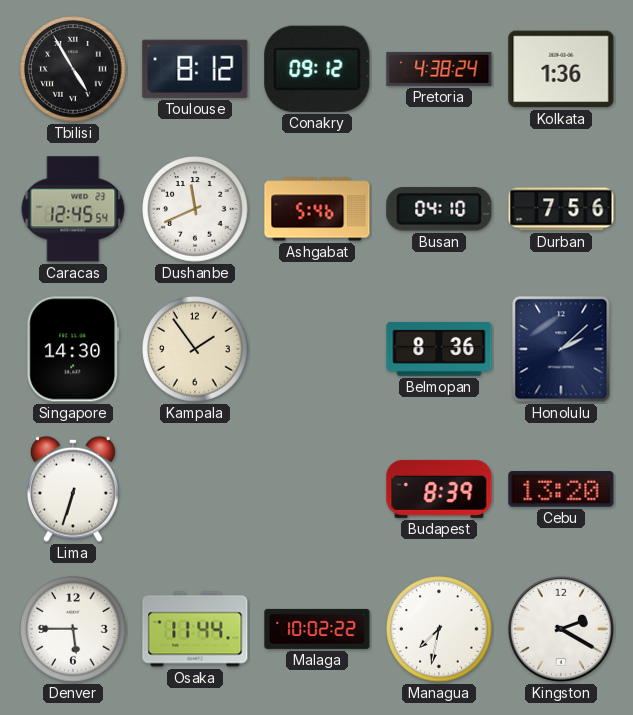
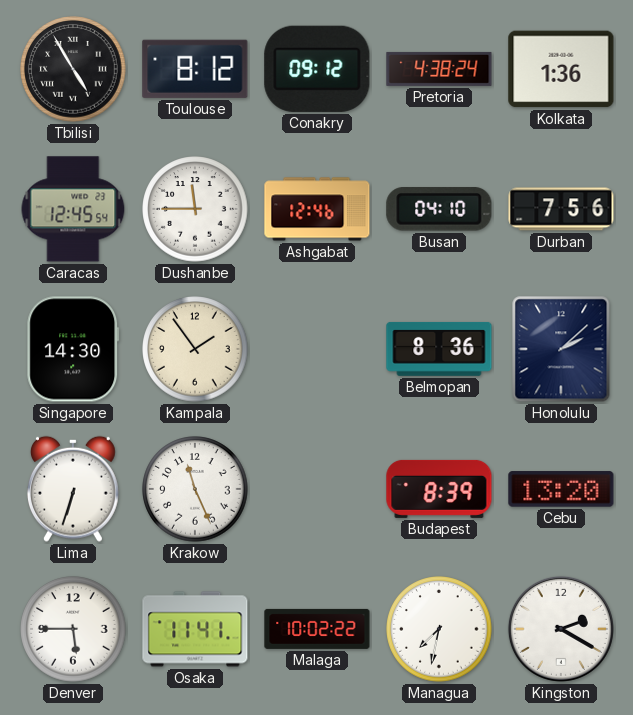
Dushanbe: 11:41 -> 11:45
Ashgabat: 5:46 -> 12:46
Krakow: none -> 11:26
Osaka: 11:44 -> 11:41
